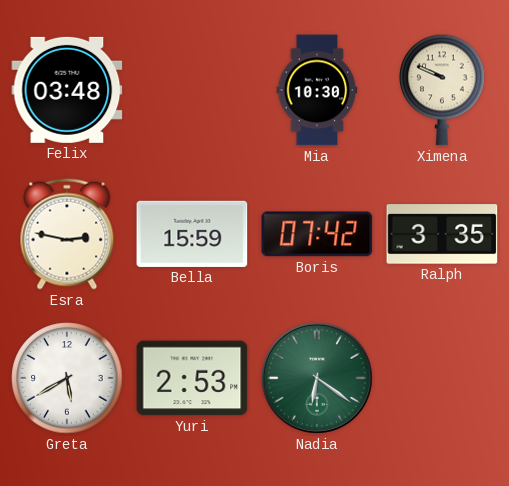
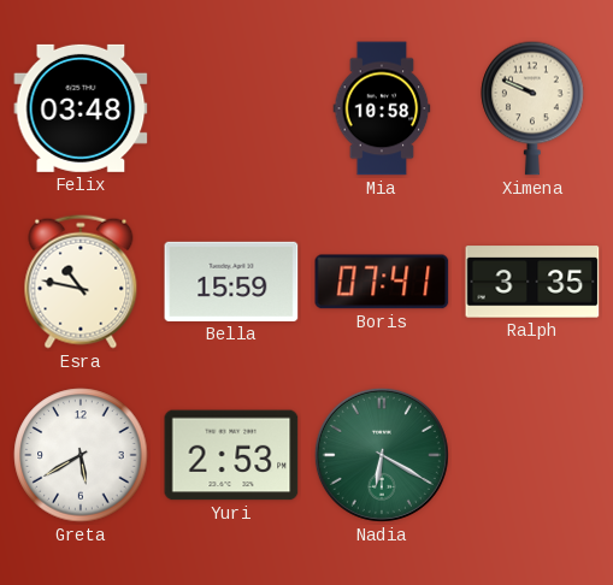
Mia: 10:30 -> 10:58
Esra: 2:47 -> 10:47
Boris: 07:42 -> 07:41
Nadia: 6:21 -> 6:20
